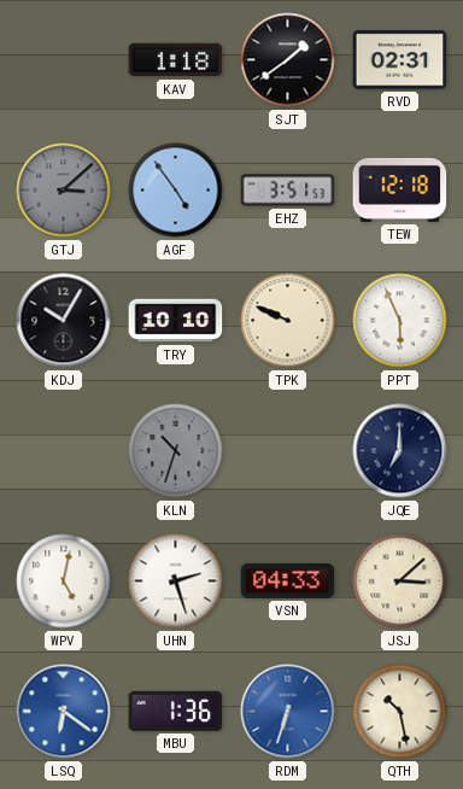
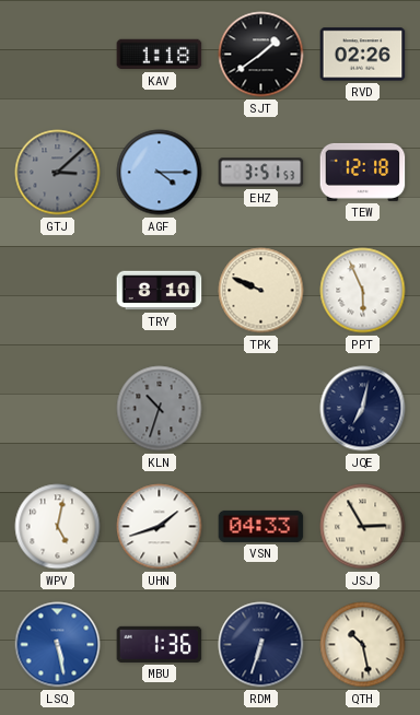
RVD: 02:31 -> 02:26
AGF: 4:54 -> 4:15
KDJ: 10:05 -> none
TRY: 10:10 -> 8:10
JQE: 7:00 -> 7:02
UHN: 2:27 -> 1:42
JSJ: 3:08 -> 2:55
LSQ: 6:21 -> 5:28
RDM dial: blue -> navy
